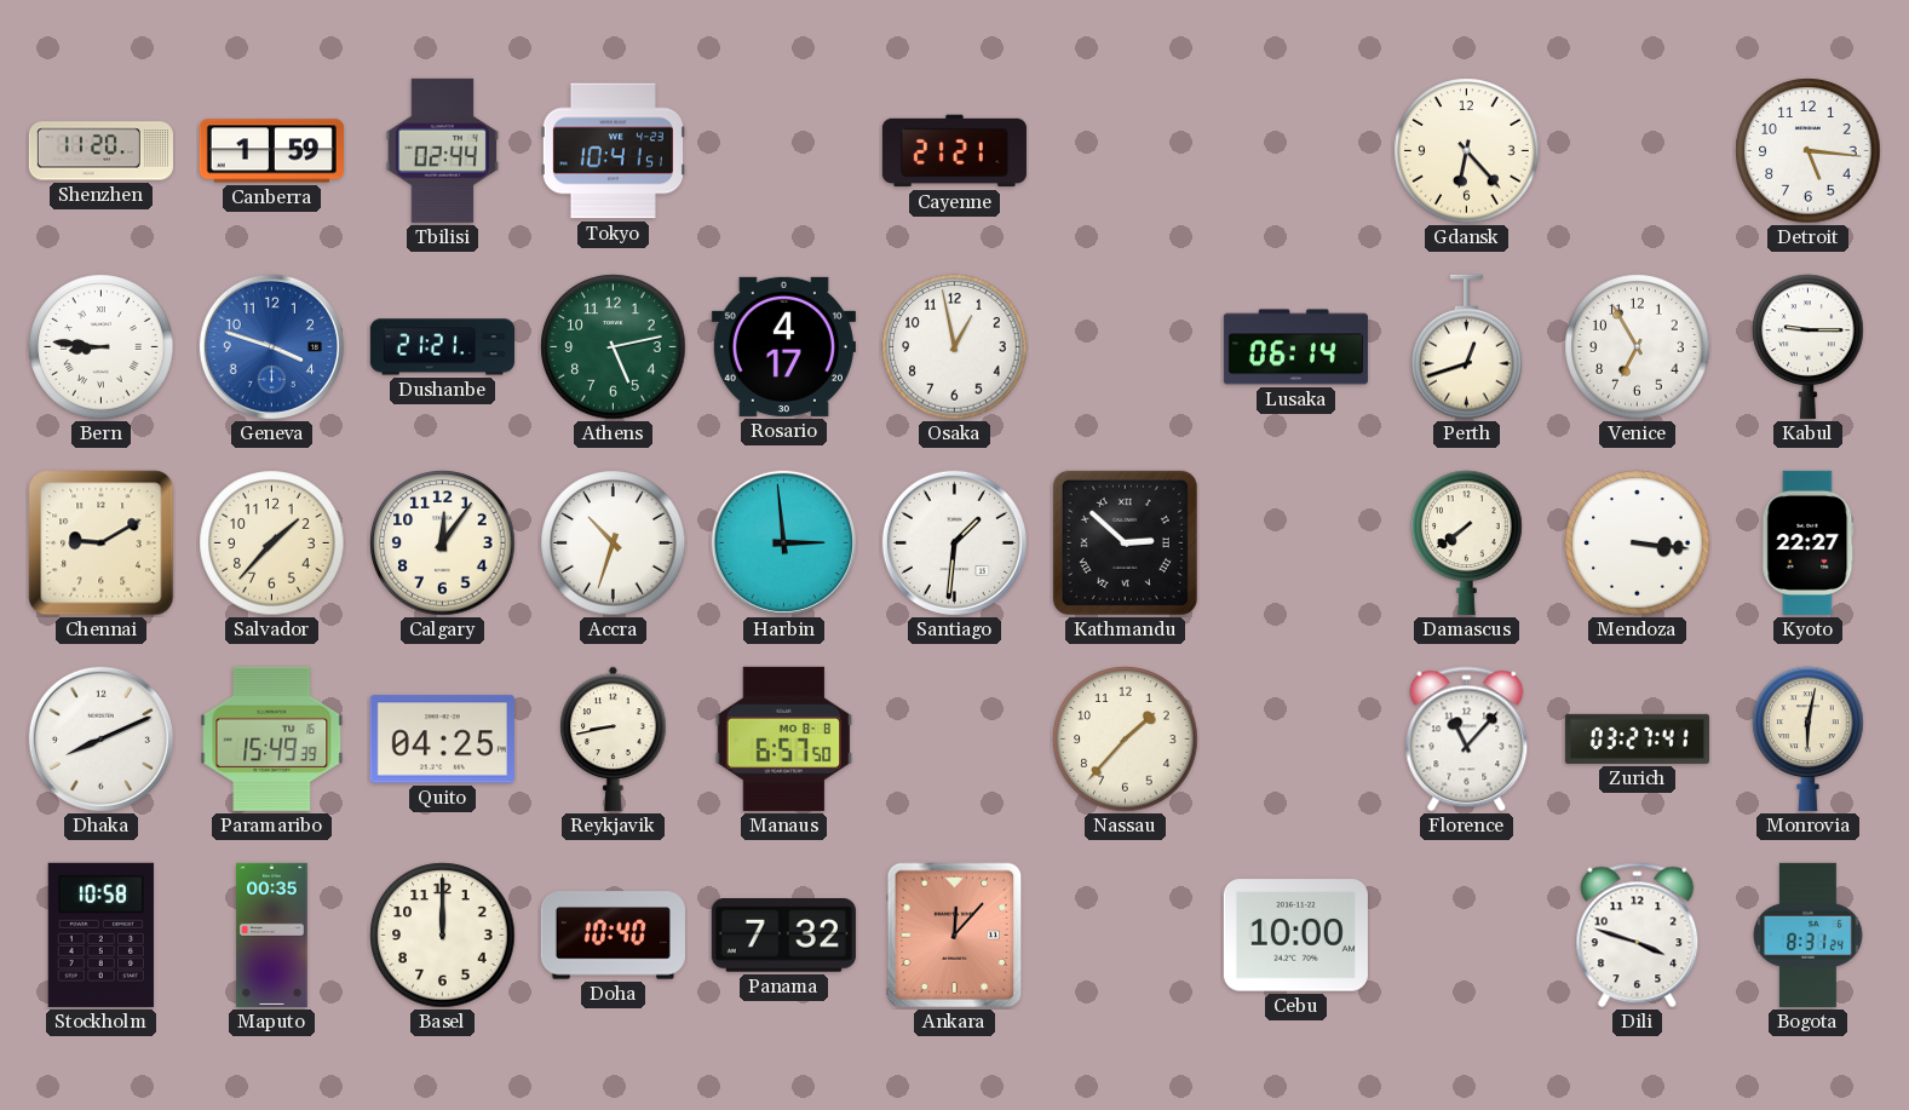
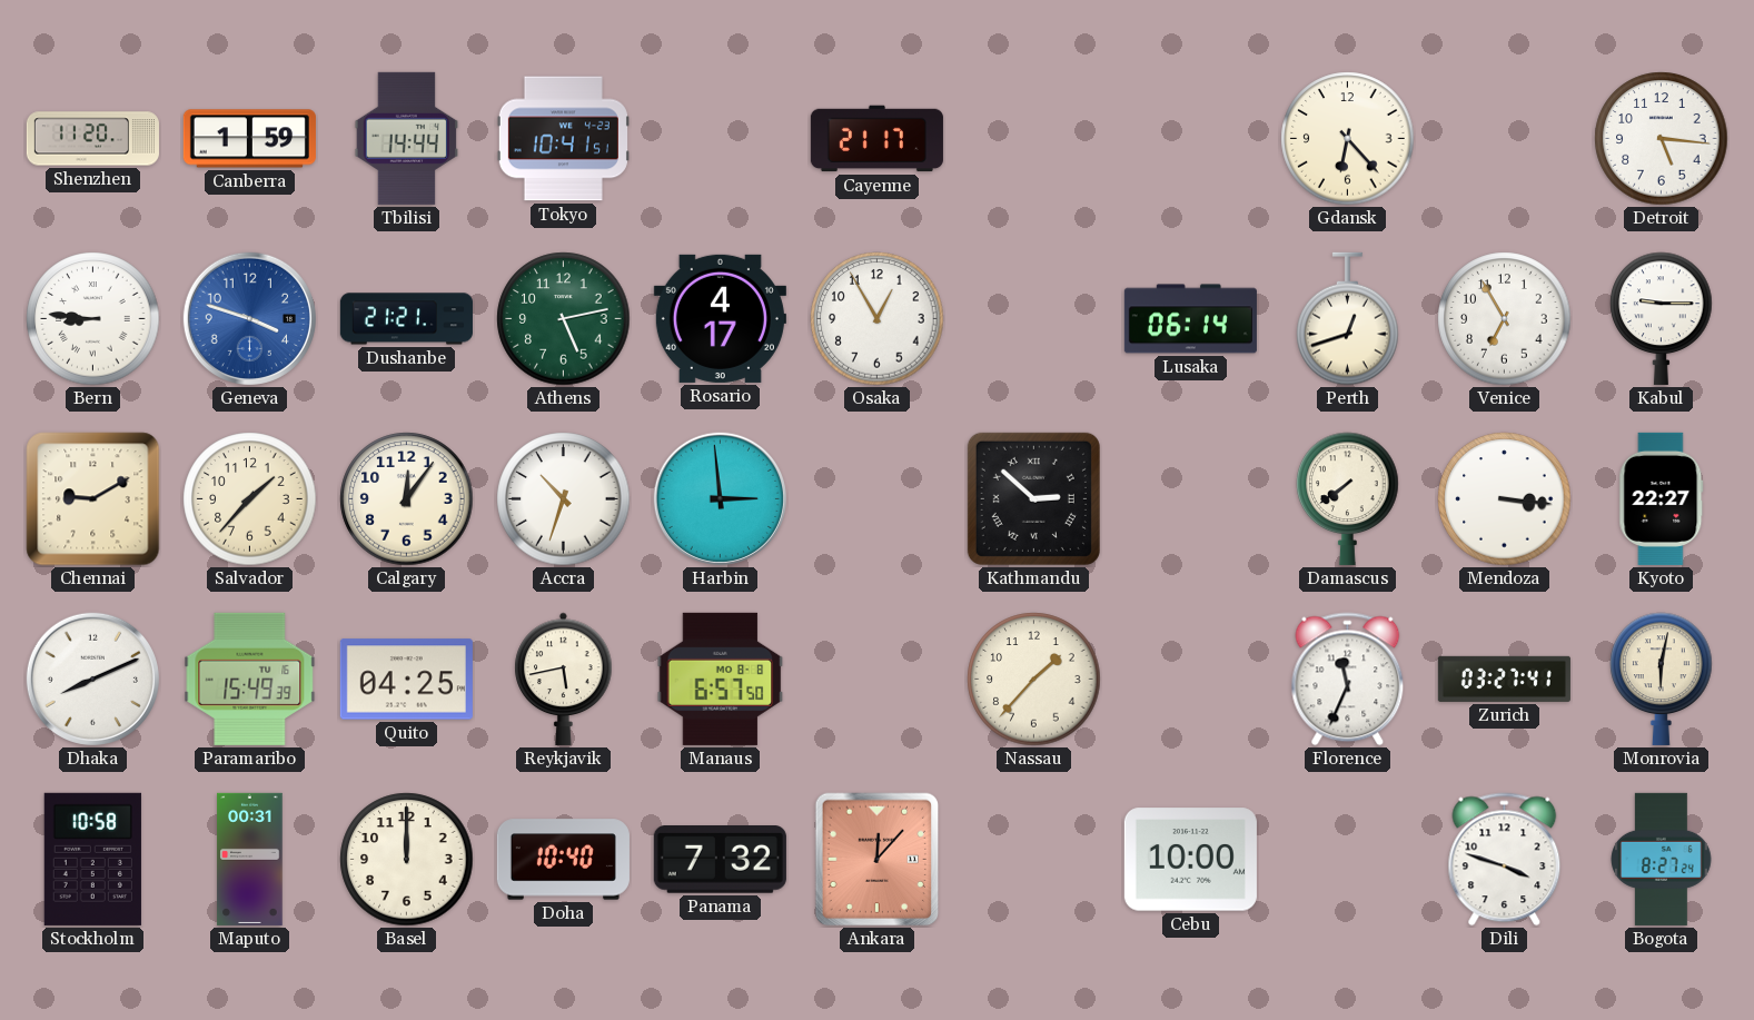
Tbilisi: 02:44 -> 14:44
Cayenne: 21:21 -> 21:17
Osaka: 12:58 -> 12:55
Santiago: 1:31 -> none
Reykjavik: 8:43 -> 5:43
Florence: 11:07 -> 11:34
Maputo: 00:35 -> 00:31
Bogota: 8:31 -> 8:27
